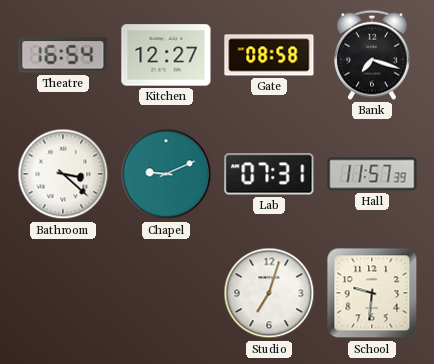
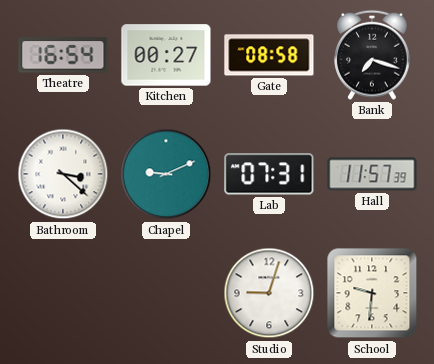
Kitchen: 12:27 -> 00:27
Studio: 7:03 -> 9:03
